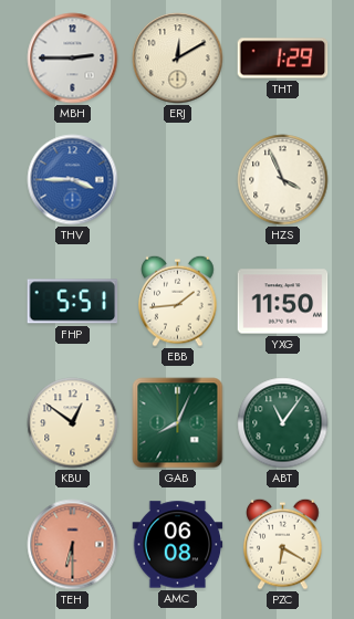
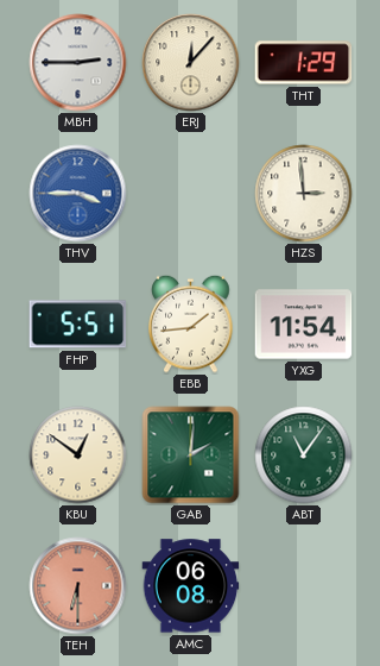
ERJ: 12:10 -> 12:07
HZS: 3:56 -> 2:59
YXG: 11:50 -> 11:54
GAB: 8:04 -> 2:01
PZC: 6:20 -> none
